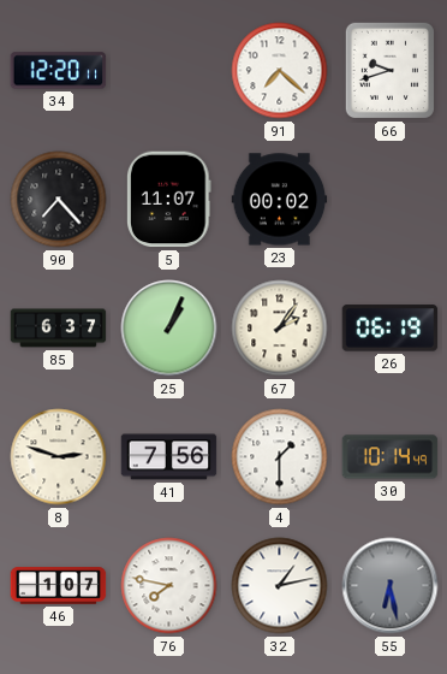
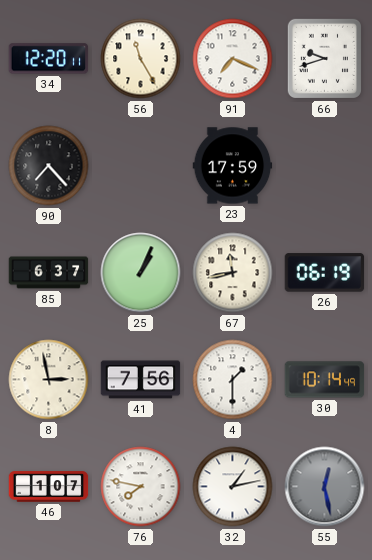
56: none -> 11:25
91: 7:22 -> 7:19
5: 11:07 -> none
23: 00:02 -> 17:59
67: 2:06 -> 11:43
8: 2:48 -> 2:58
55: 6:28 -> 12:28
